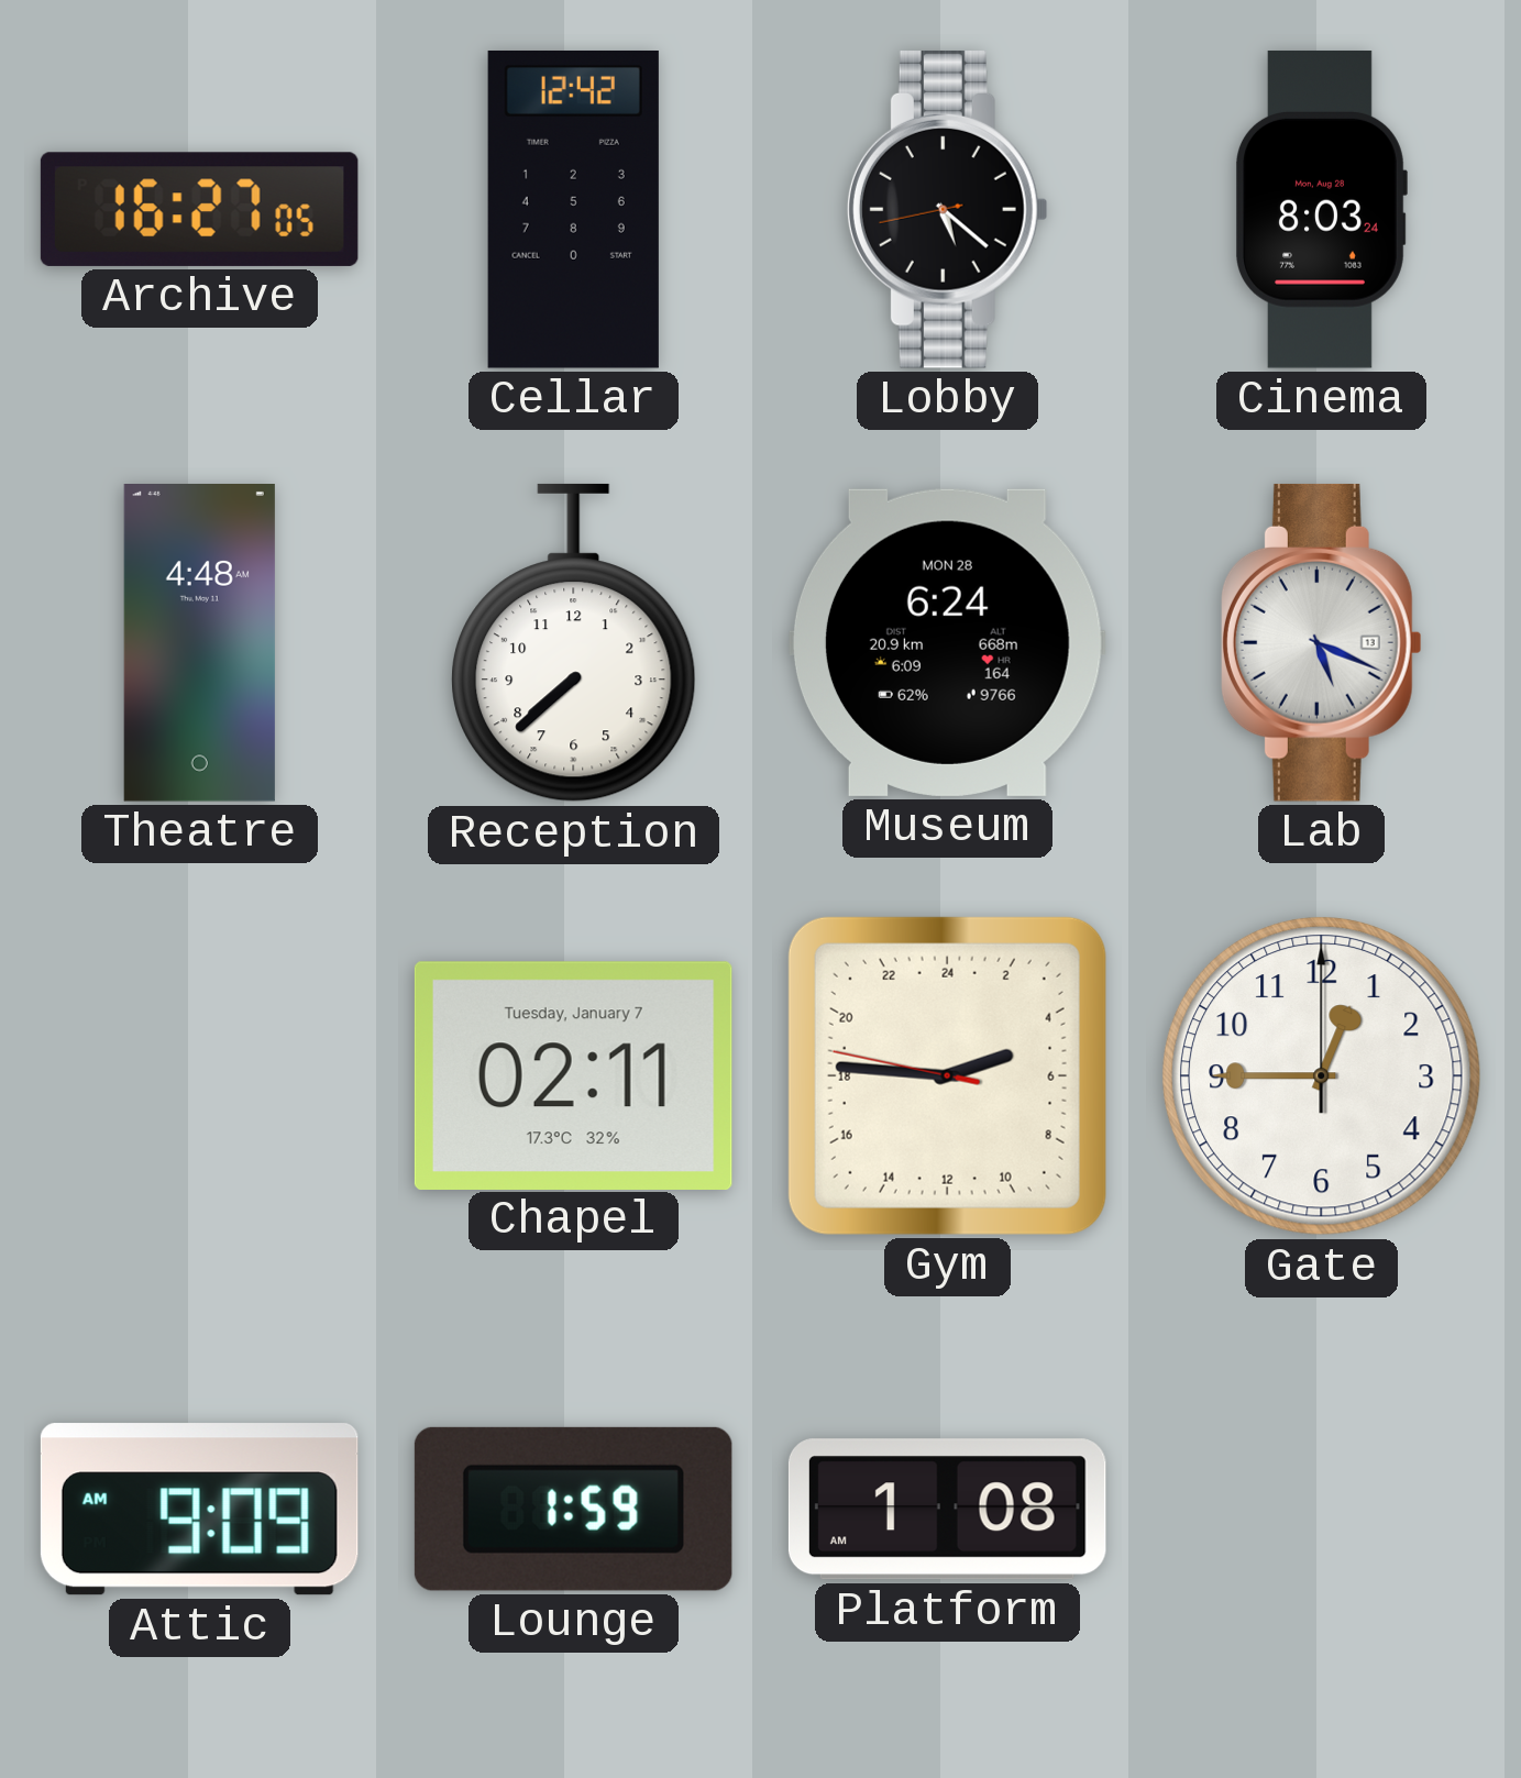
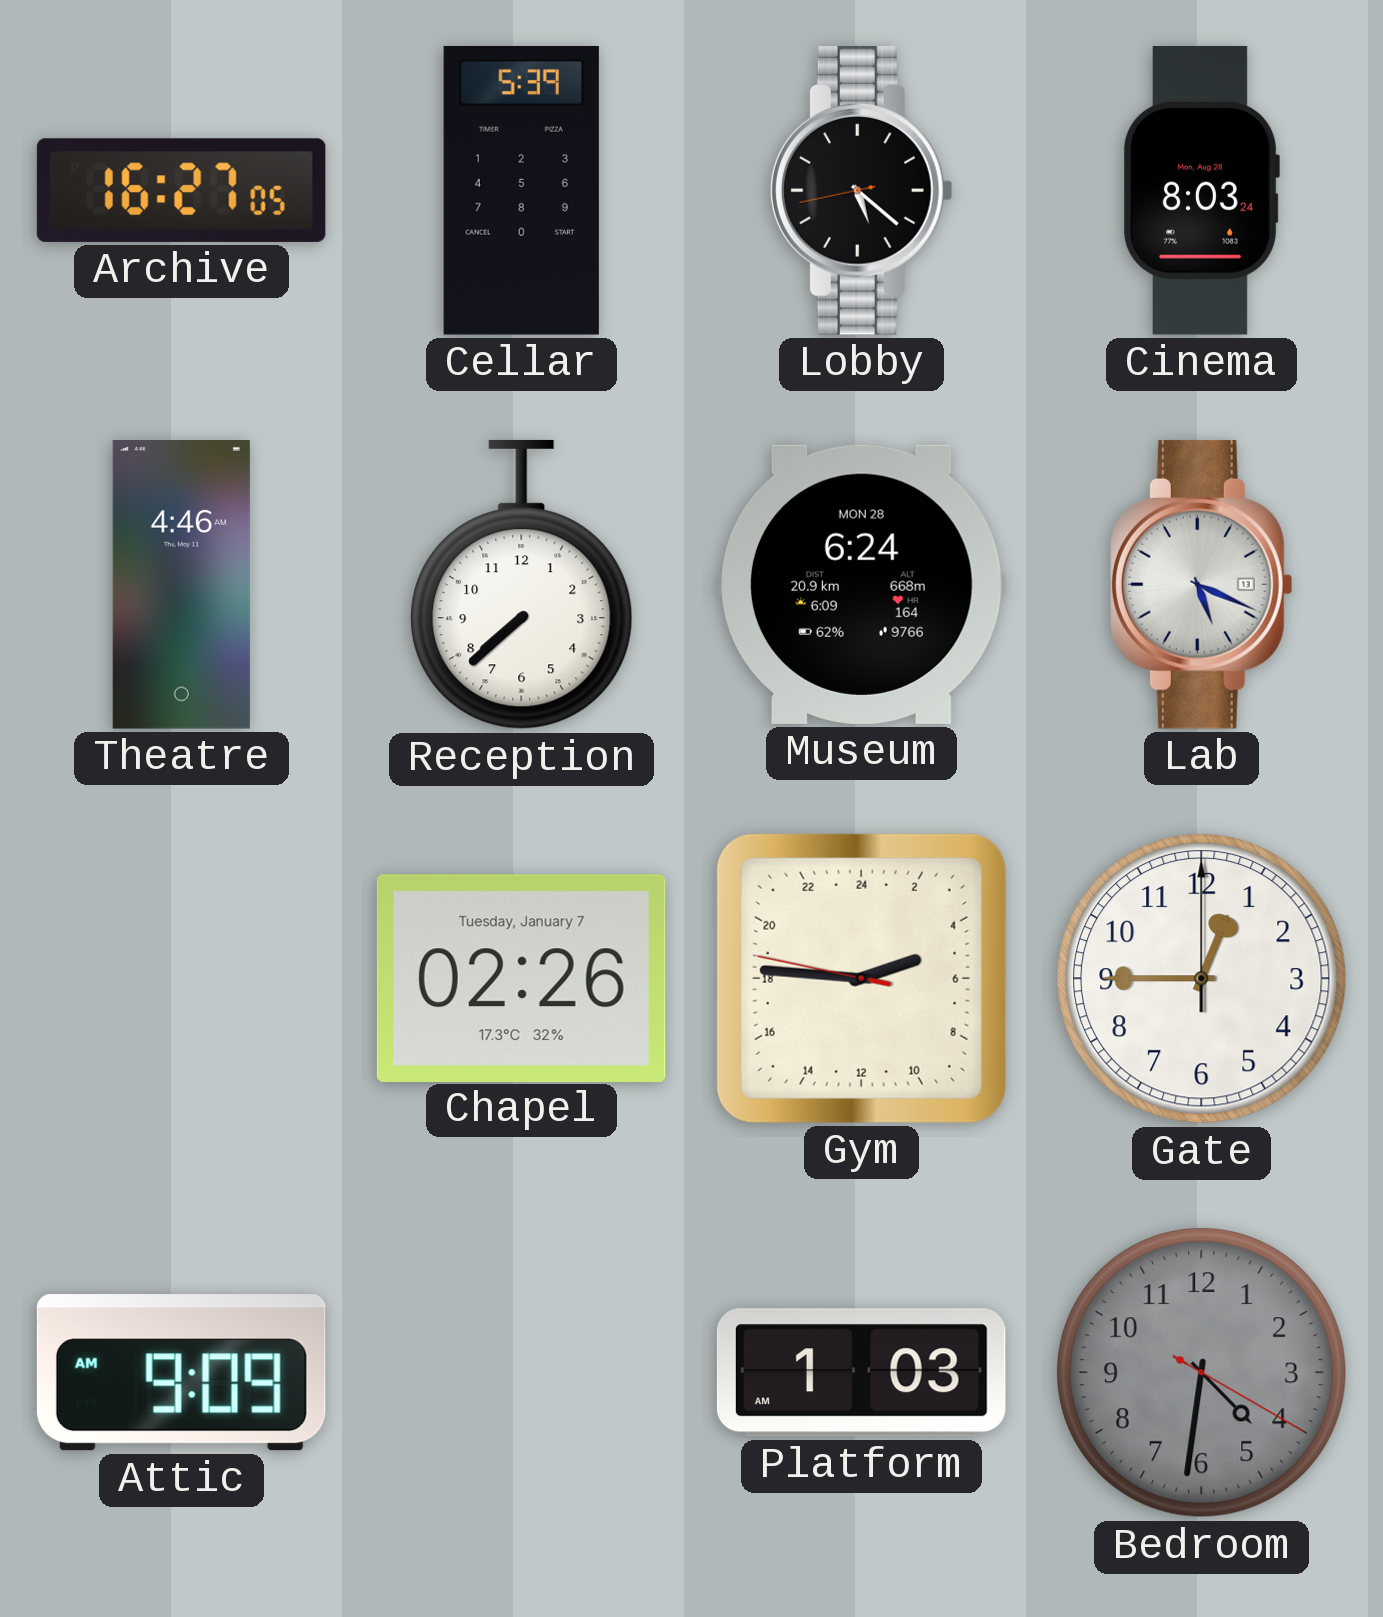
Cellar: 12:42 -> 5:39
Theatre: 4:48 -> 4:46
Chapel: 02:11 -> 02:26
Lounge: 1:59 -> none
Platform: 1:08 -> 1:03
Bedroom: none -> 4:31
